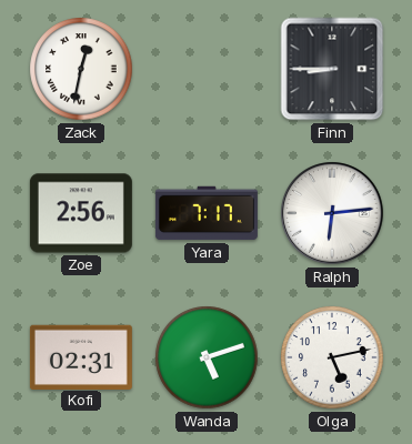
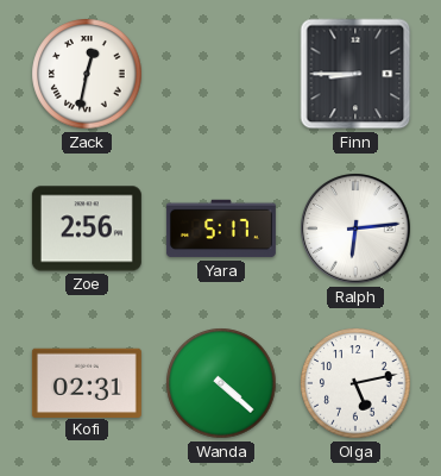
Yara: 7:17 -> 5:17
Wanda: 5:12 -> 4:22
